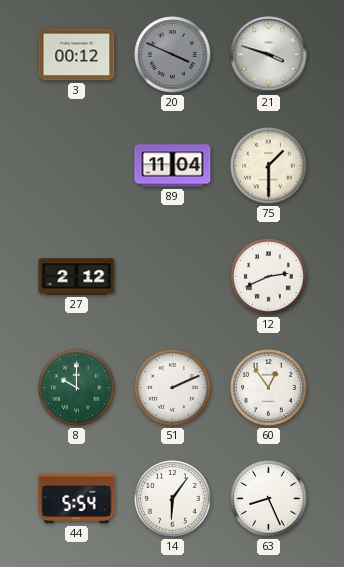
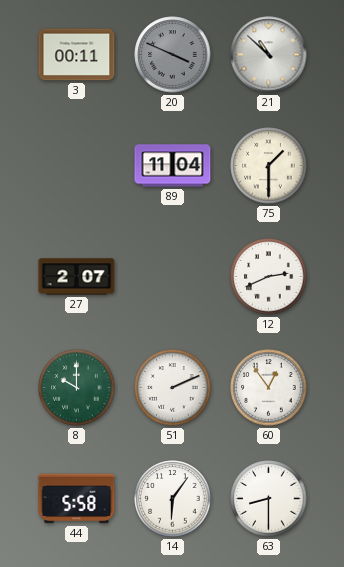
3: 00:12 -> 00:11
21: 3:48 -> 10:52
27: 2:12 -> 2:07
44: 5:54 -> 5:58
63: 8:26 -> 8:30
